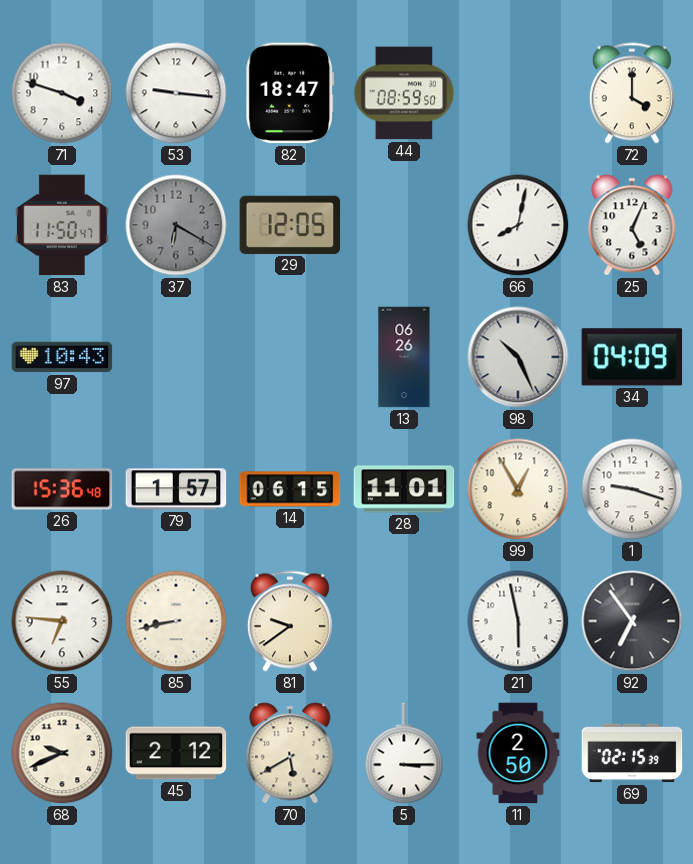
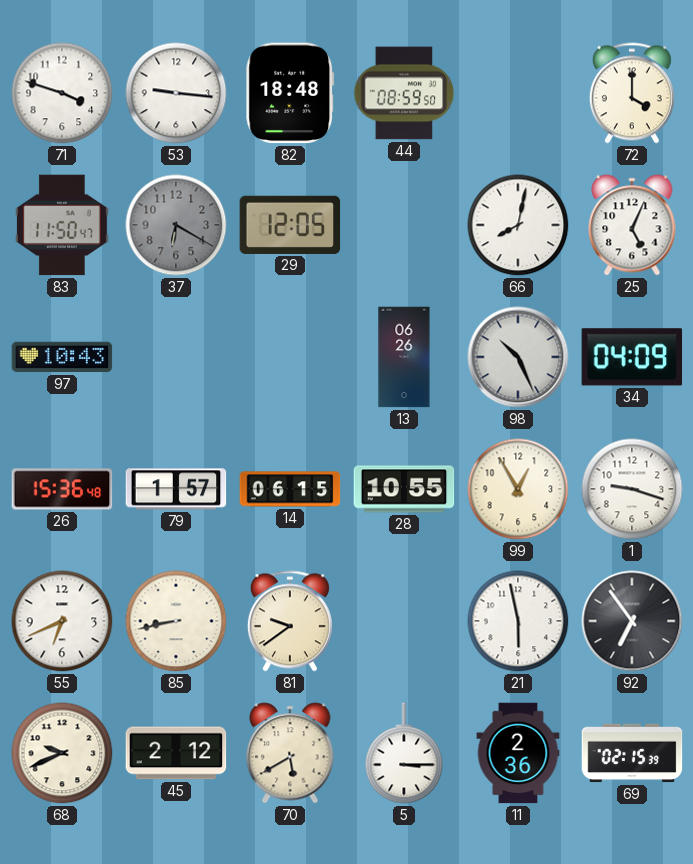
82: 18:47 -> 18:48
28: 11:01 -> 10:55
55: 6:46 -> 6:41
11: 2:50 -> 2:36
